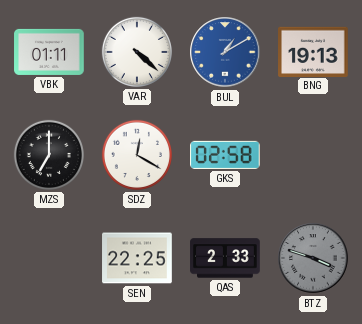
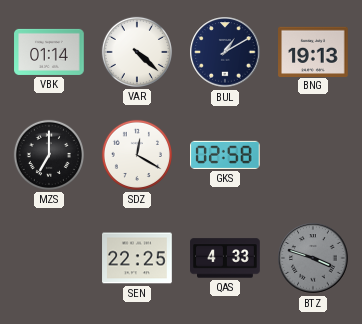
VBK: 01:11 -> 01:14
BUL dial: blue -> navy
QAS: 2:33 -> 4:33
